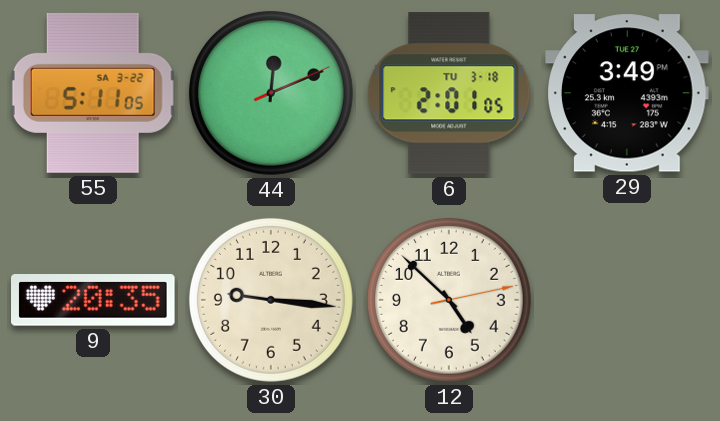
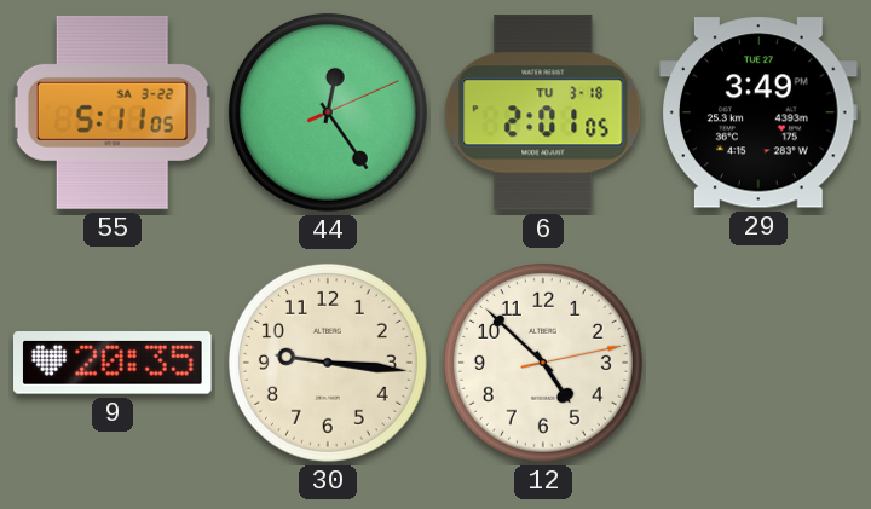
44: 12:11 -> 12:24
